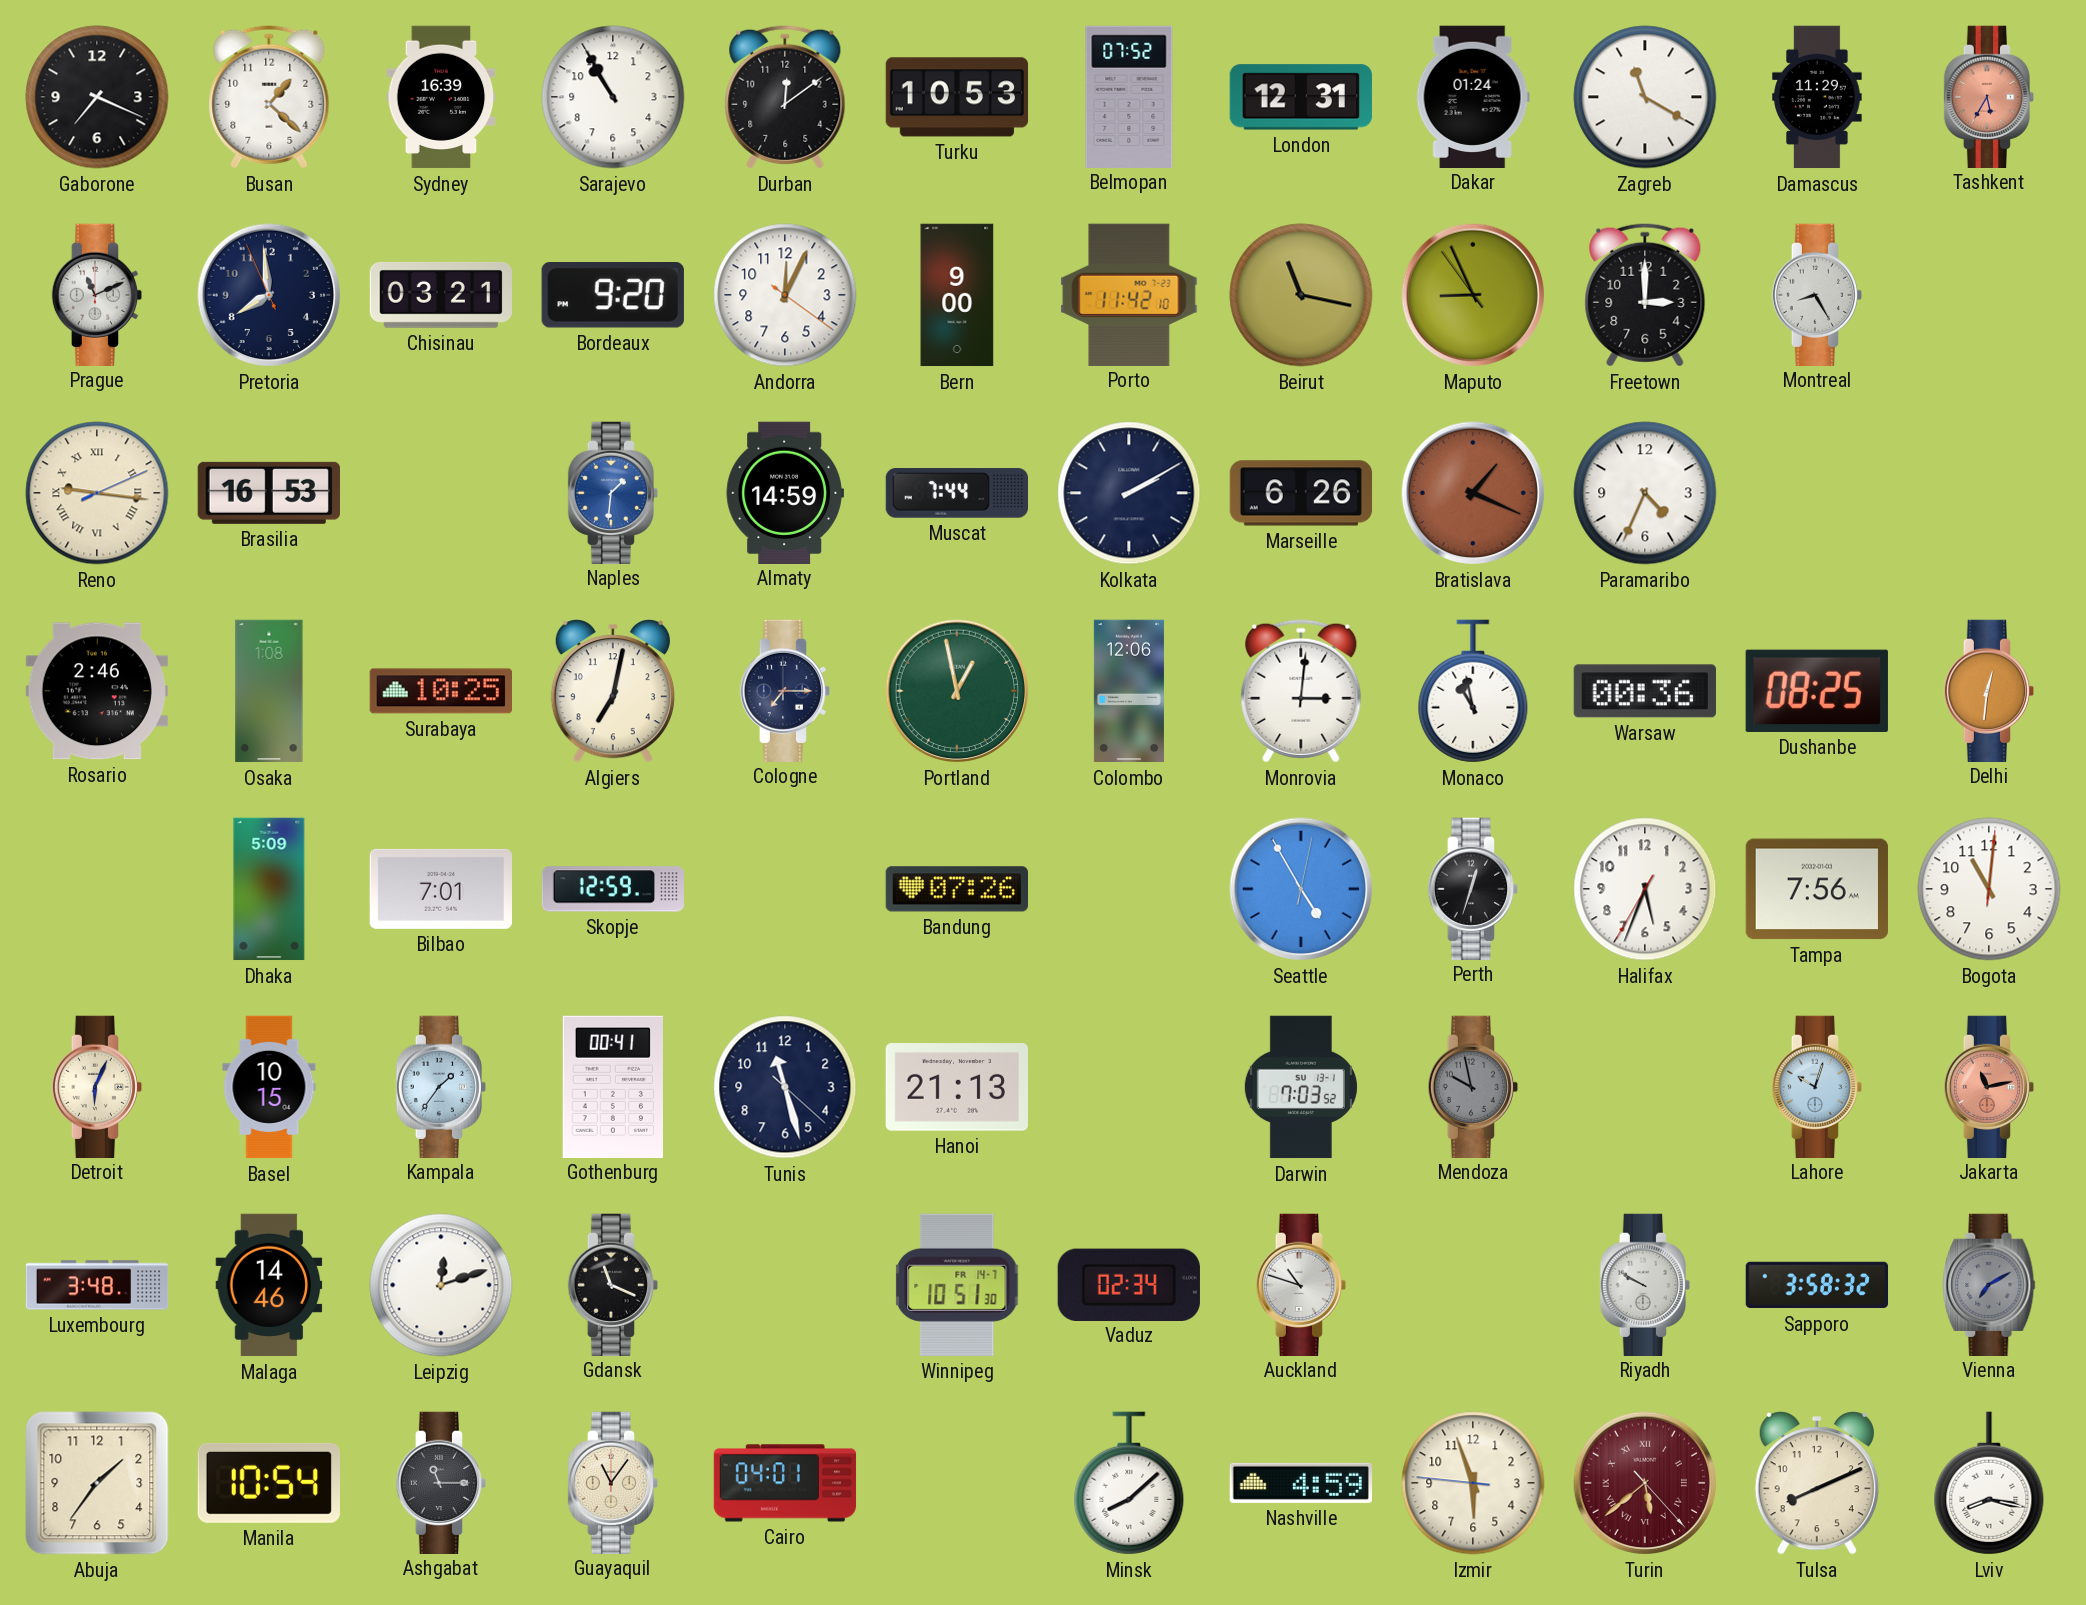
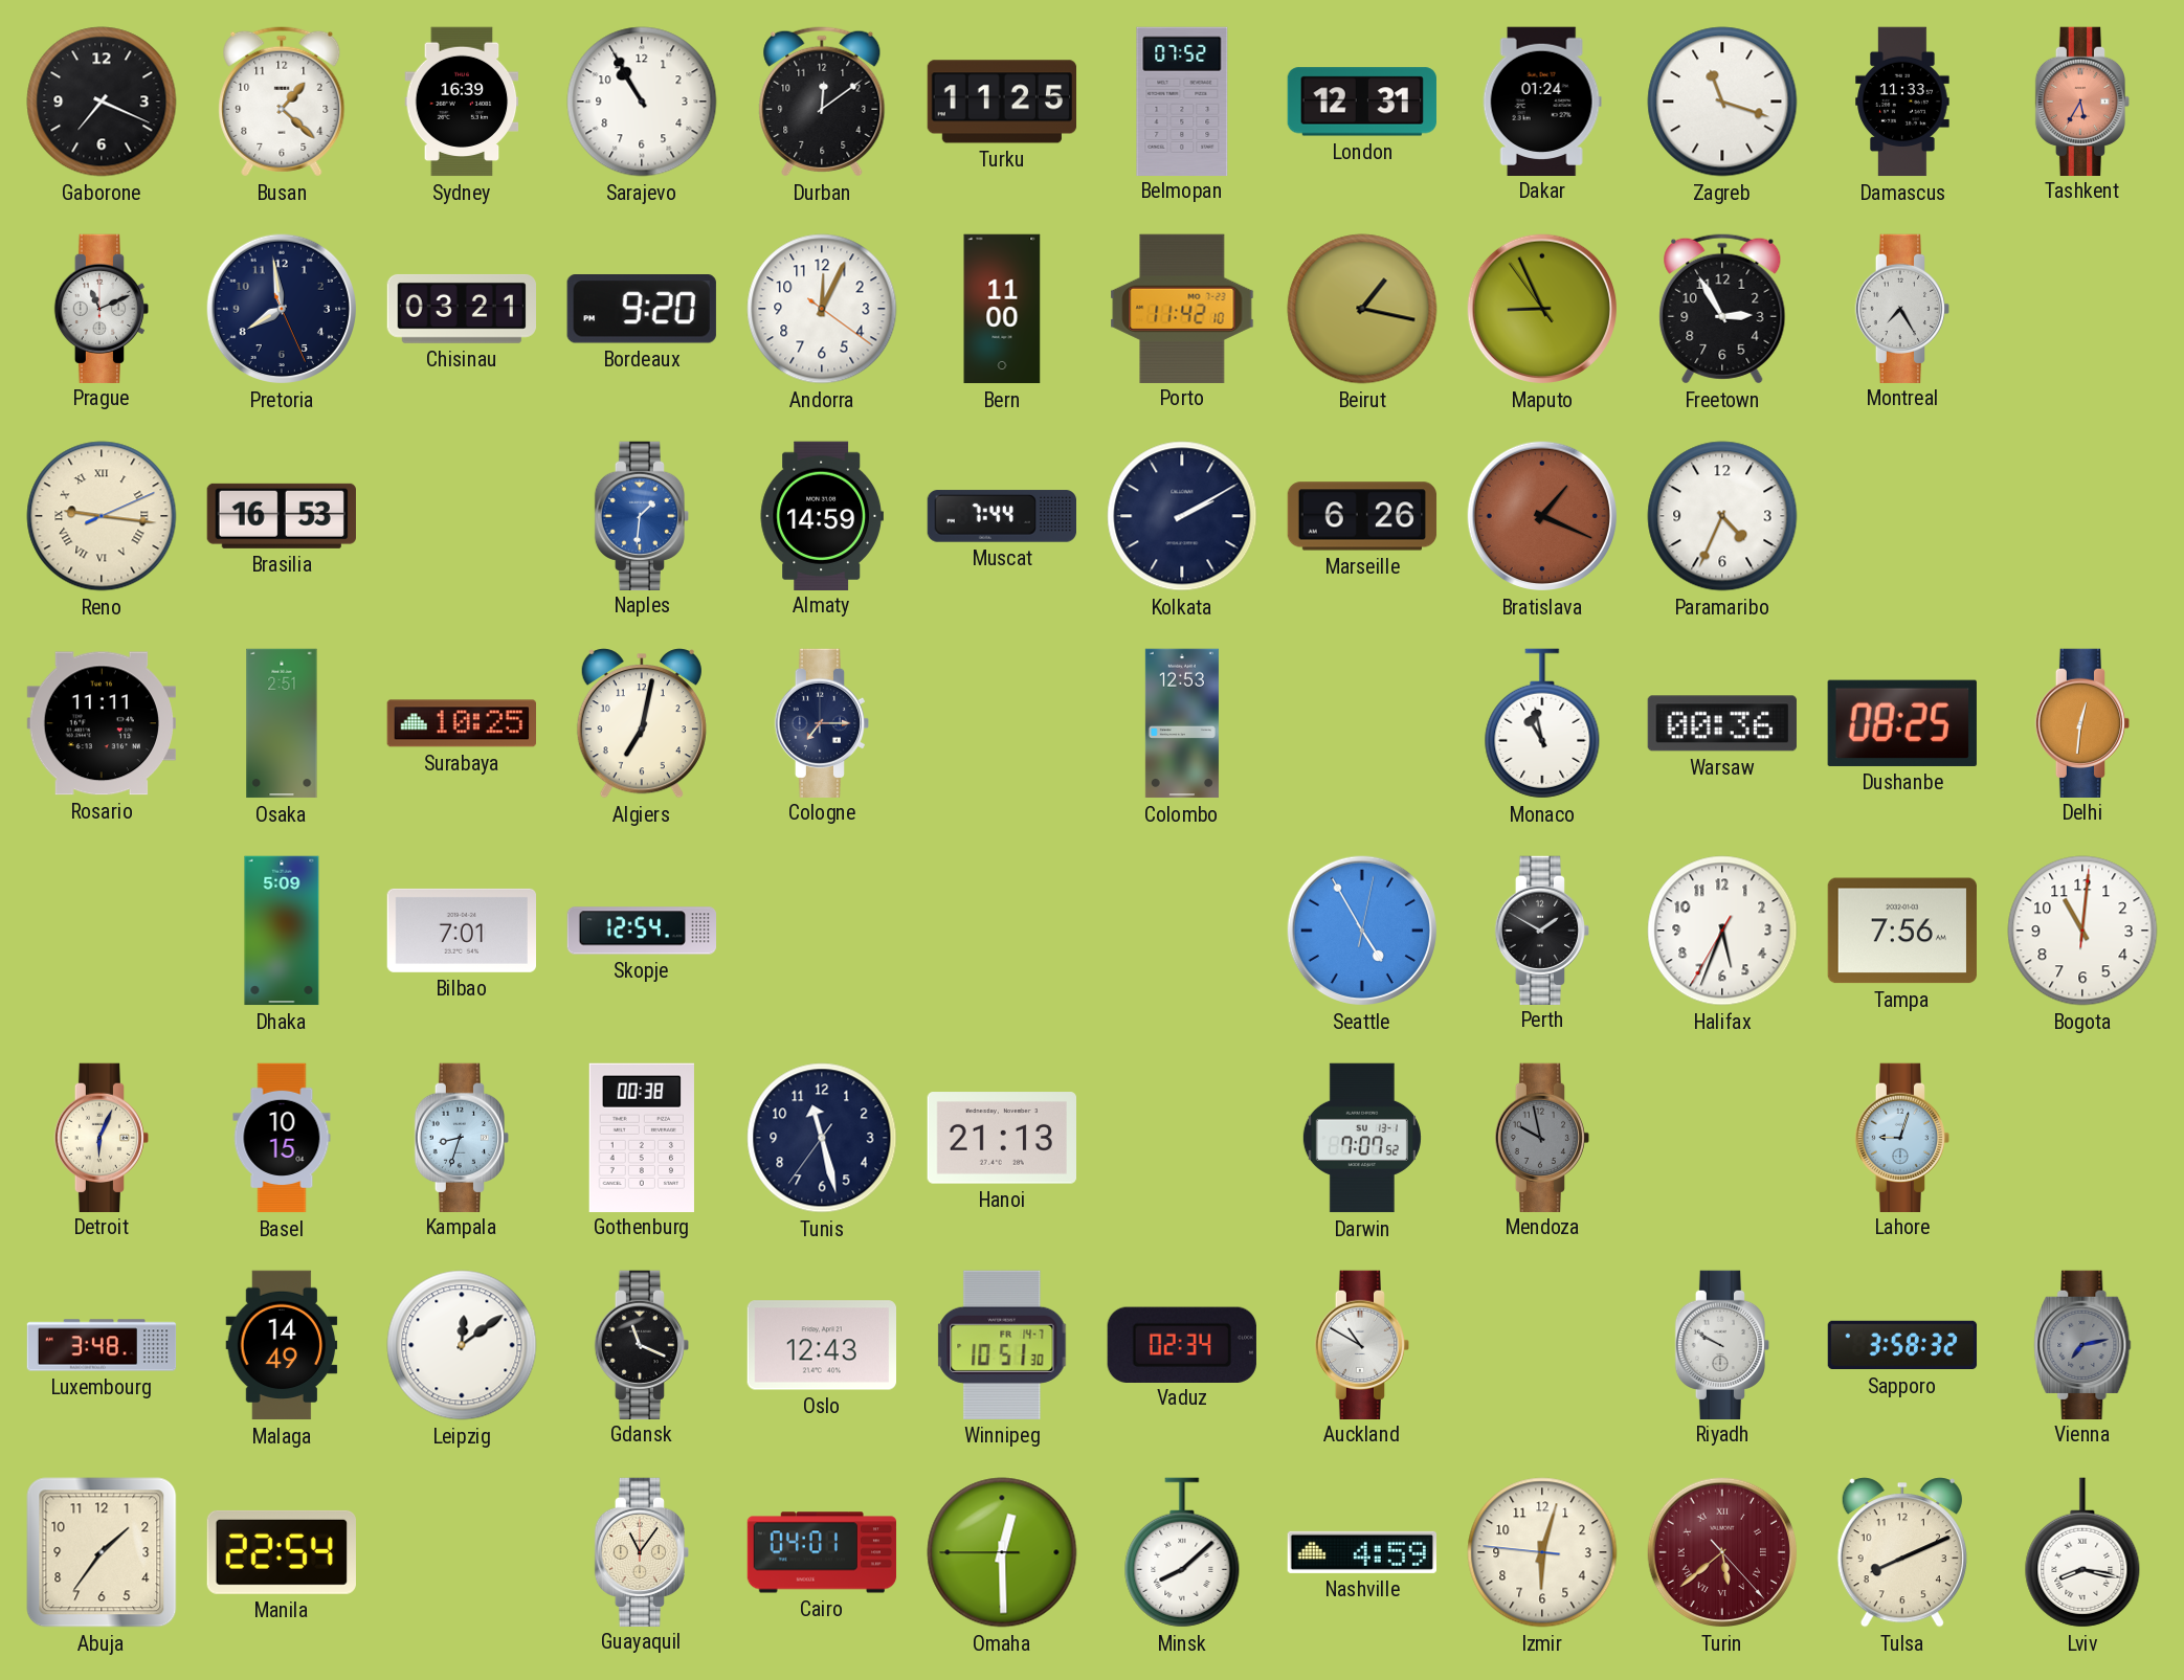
Turku: 10:53 -> 11:25
Zagreb: 11:20 -> 11:18
Damascus: 11:29 -> 11:33
Pretoria: 7:58:56 -> 7:58:26
Bern: 9:00 -> 11:00
Beirut: 11:17 -> 1:17
Freetown: 3:00 -> 2:55
Montreal: 8:25 -> 7:25
Rosario: 2:46 -> 11:11
Osaka: 1:08 -> 2:51
Portland: 12:58 -> none
Colombo: 12:06 -> 12:53
Monrovia: 3:01 -> none
Skopje: 12:59 -> 12:54
Bandung: 07:26 -> none
Perth: 12:33 -> 1:50
Kampala: 1:36 -> 8:33
Gothenburg: 00:41 -> 00:38
Tunis: 11:27:22 -> 11:27:36
Darwin: 7:03 -> 7:07
Lahore: 10:03 -> 9:03
Jakarta: 11:13 -> none
Malaga: 14:46 -> 14:49
Leipzig: 12:12 -> 12:09
Oslo: none -> 12:43
Auckland: 10:48 -> 10:50
Vienna: 7:10 -> 7:13
Manila: 10:54 -> 22:54
Ashgabat: 11:15 -> none
Omaha: none -> 12:29
Izmir: 5:56 -> 6:02
